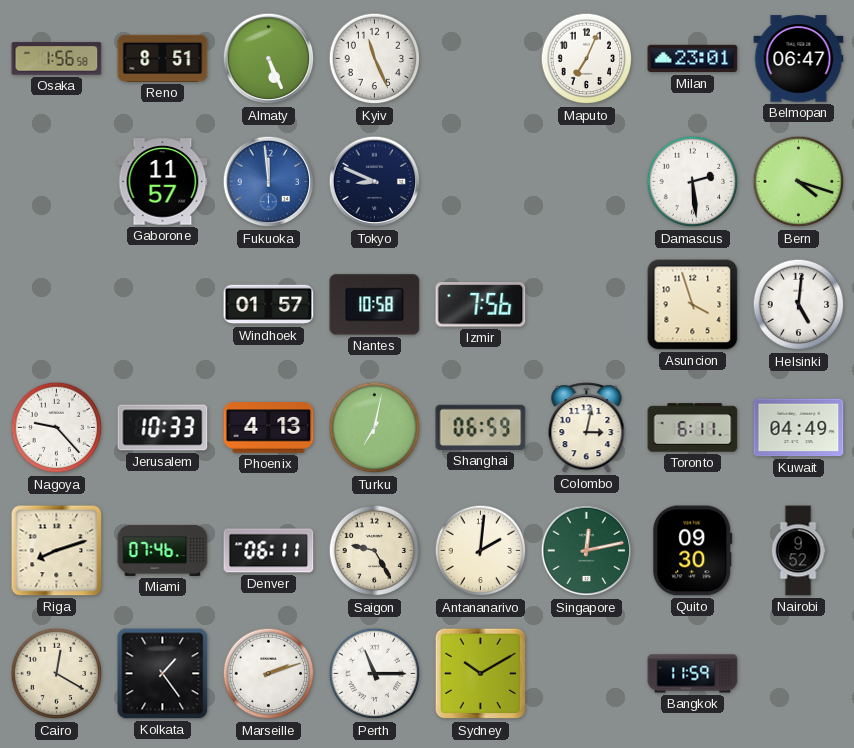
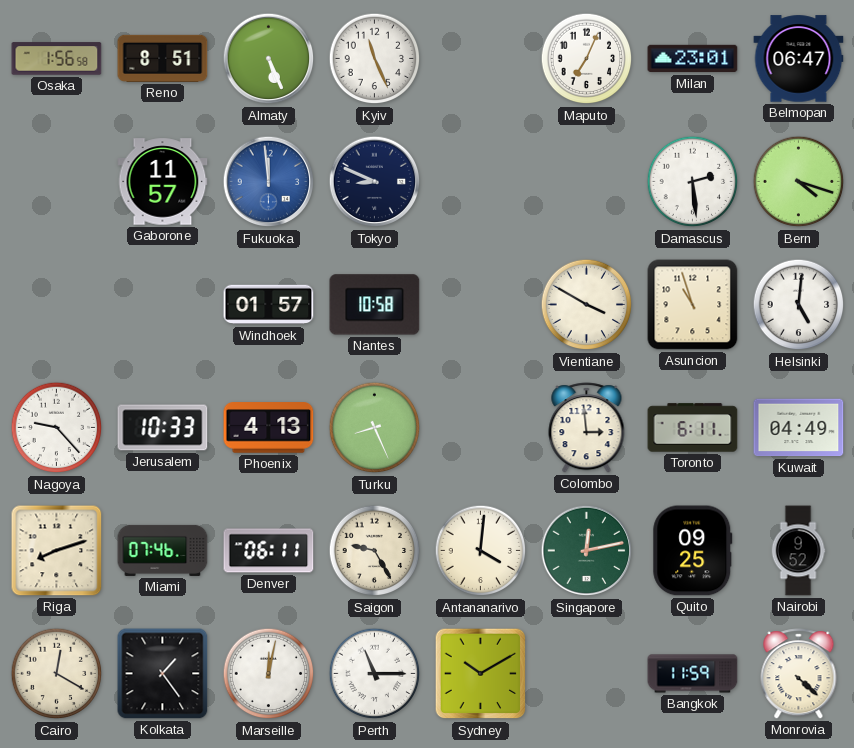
Izmir: 7:56 -> none
Vientiane: none -> 3:50
Asuncion: 3:57 -> 10:57
Turku: 7:02 -> 8:26
Shanghai: 06:59 -> none
Colombo: 3:02 -> 2:59
Antananarivo: 2:01 -> 4:01
Quito: 09:30 -> 09:25
Marseille: 2:12 -> 12:02
Monrovia: none -> 4:22
